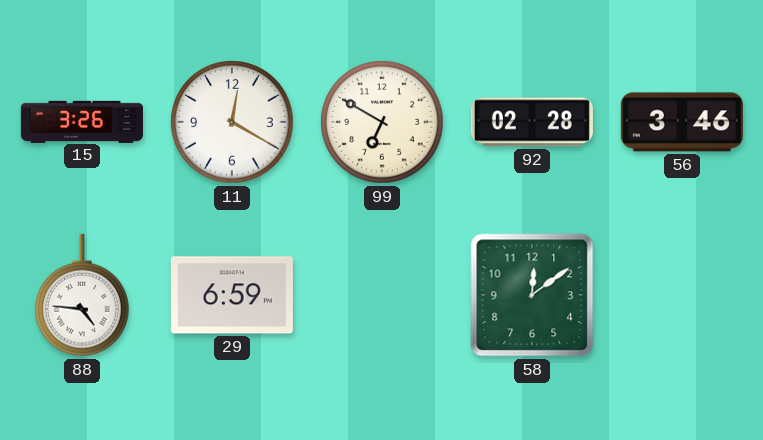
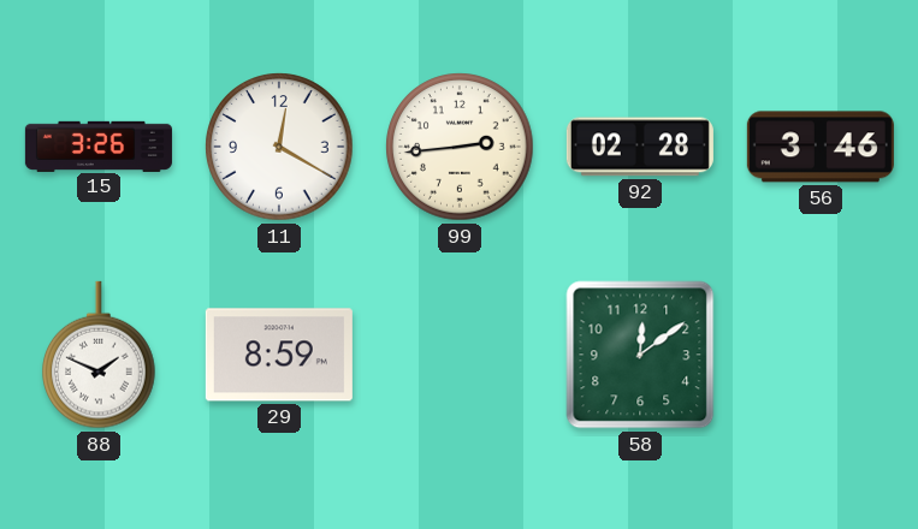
99: 6:50 -> 2:44
88: 4:46 -> 1:49
29: 6:59 -> 8:59
